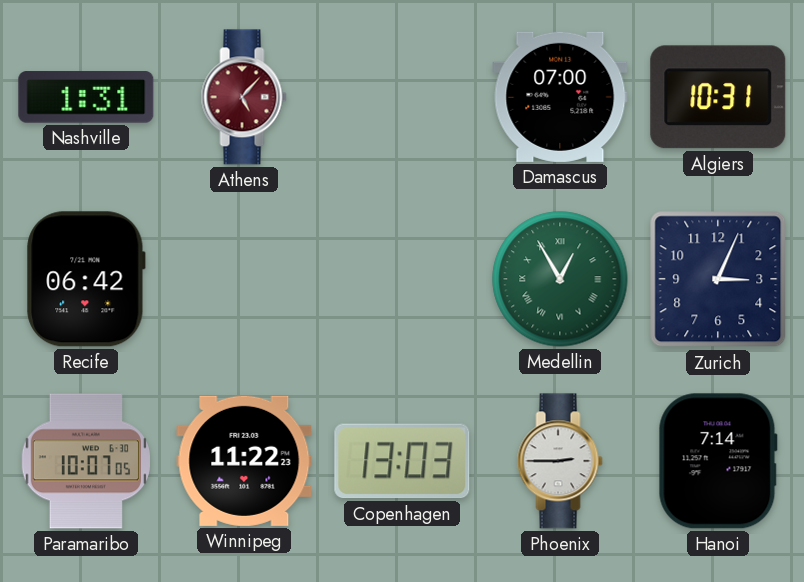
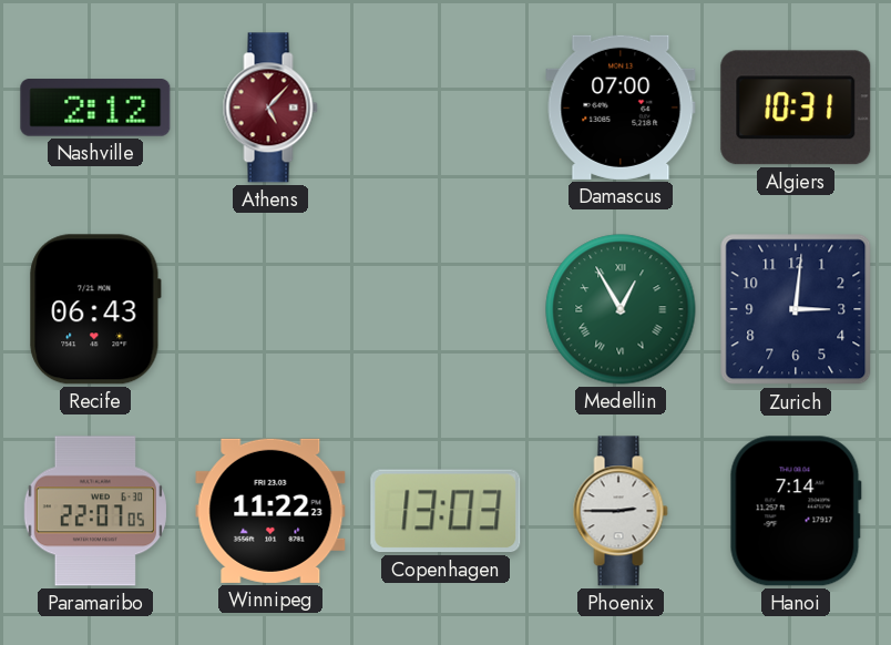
Nashville: 1:31 -> 2:12
Recife: 06:42 -> 06:43
Zurich: 3:04 -> 3:01
Paramaribo: 10:07 -> 22:07
